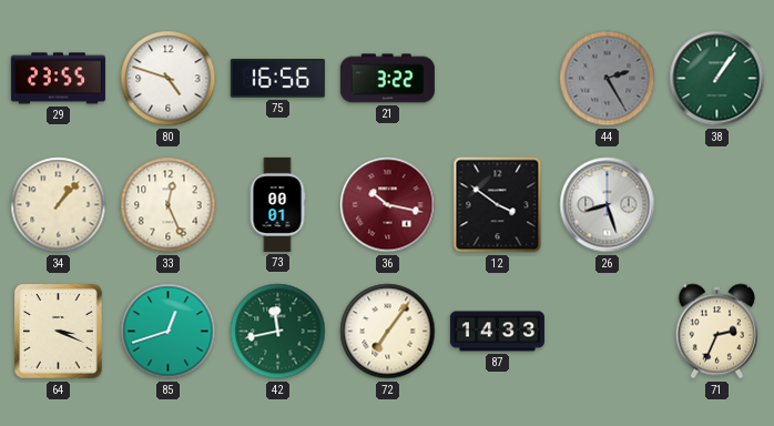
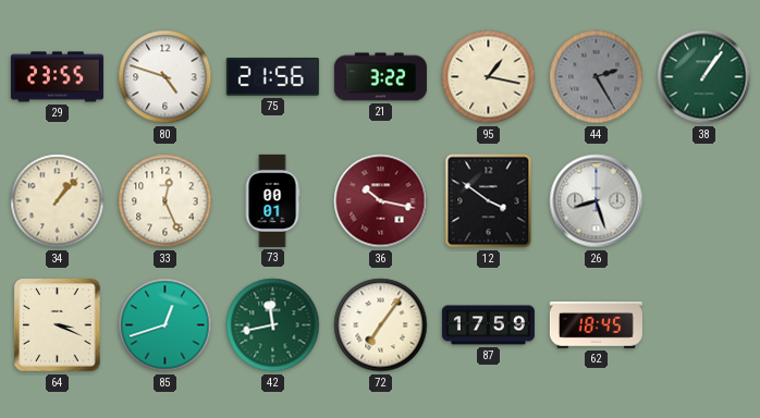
75: 16:56 -> 21:56
95: none -> 1:17
87: 14:33 -> 17:59
62: none -> 18:45
71: 2:34 -> none
